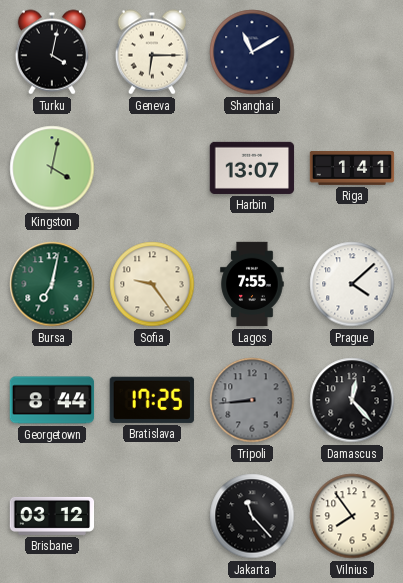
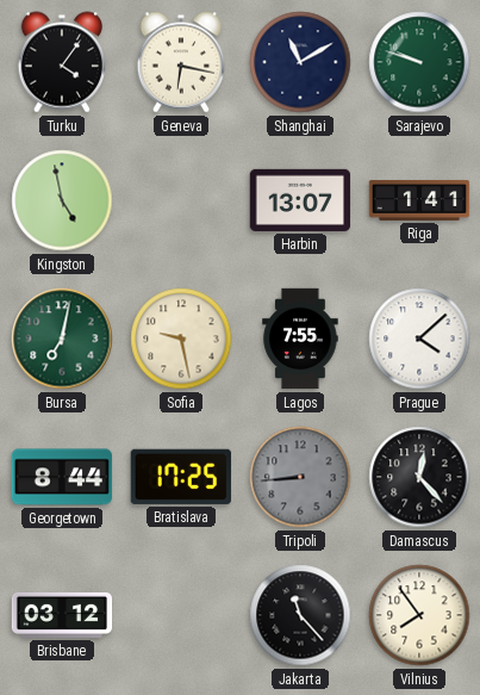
Turku: 4:02 -> 4:06
Geneva: 6:15 -> 6:17
Sarajevo: none -> 9:48
Kingston: 4:02 -> 4:58
Sofia: 9:24 -> 9:28
